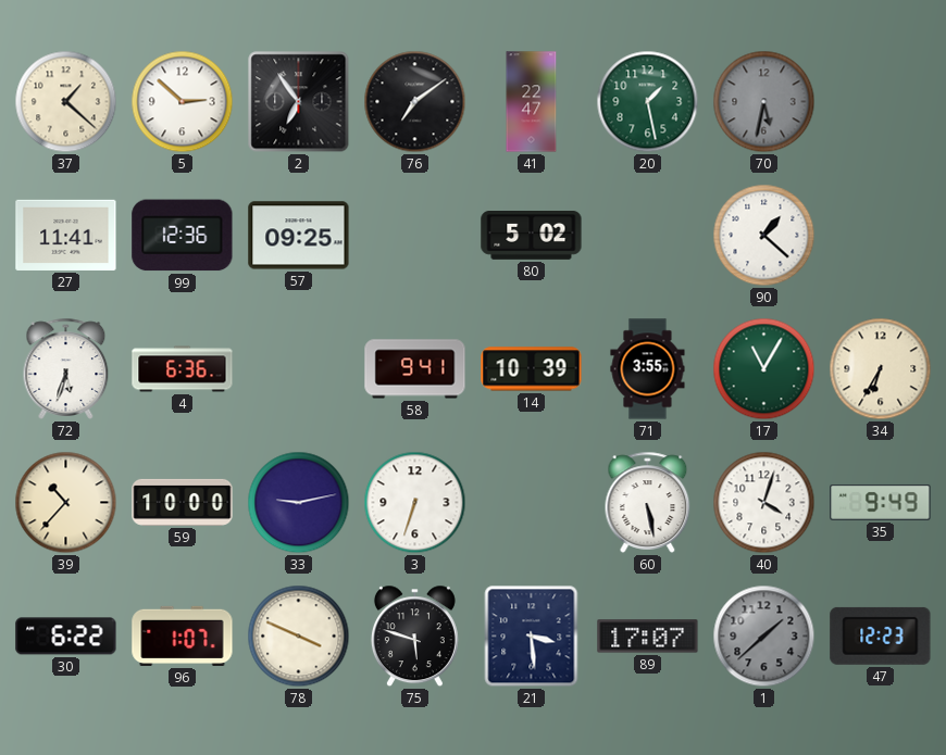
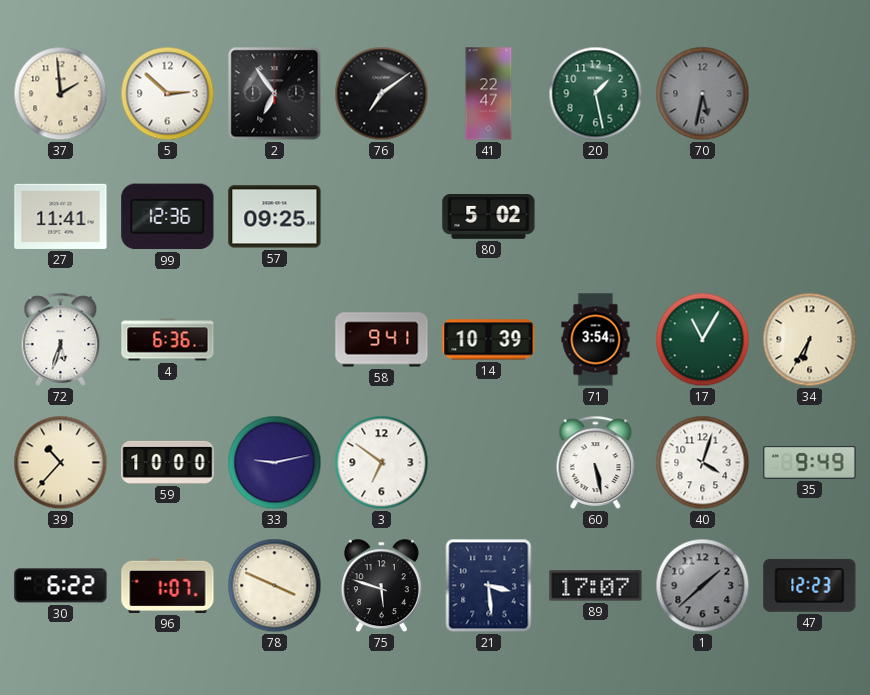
37: 1:22 -> 1:59
90: 1:22 -> none
71: 3:55 -> 3:54
3: 6:33 -> 6:51
